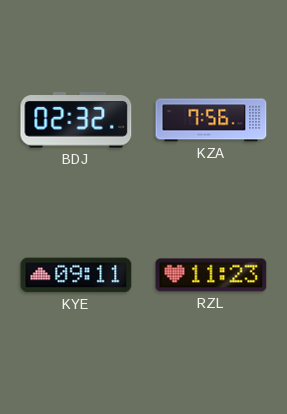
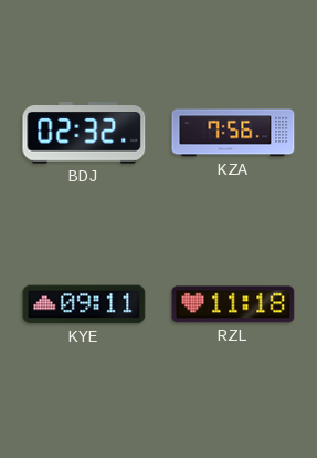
RZL: 11:23 -> 11:18
